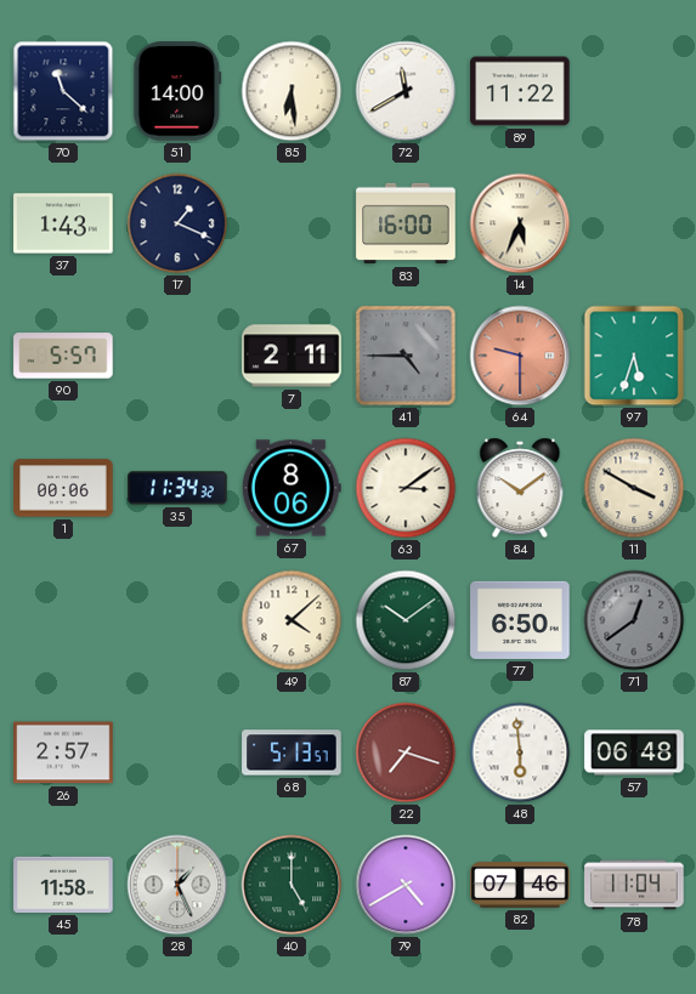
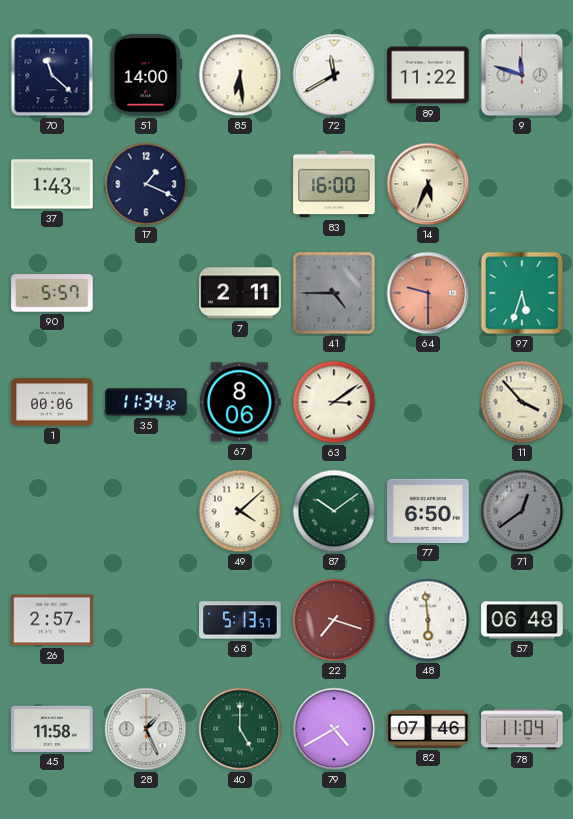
9: none -> 11:48
84: 10:09 -> none
11: 3:50 -> 3:53
